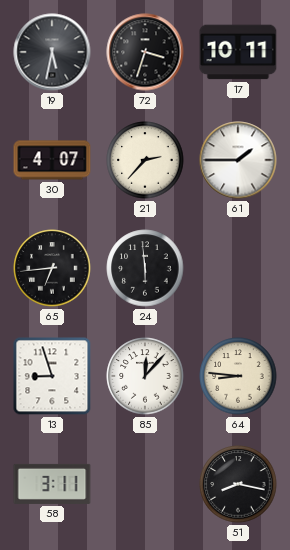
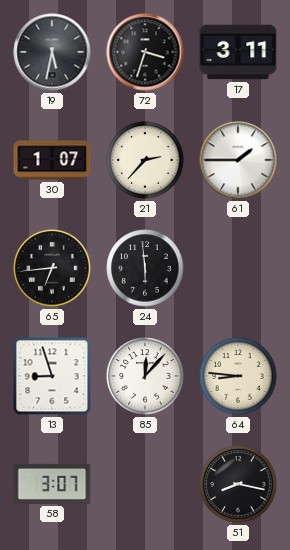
17: 10:11 -> 3:11
30: 4:07 -> 1:07
58: 3:11 -> 3:07
